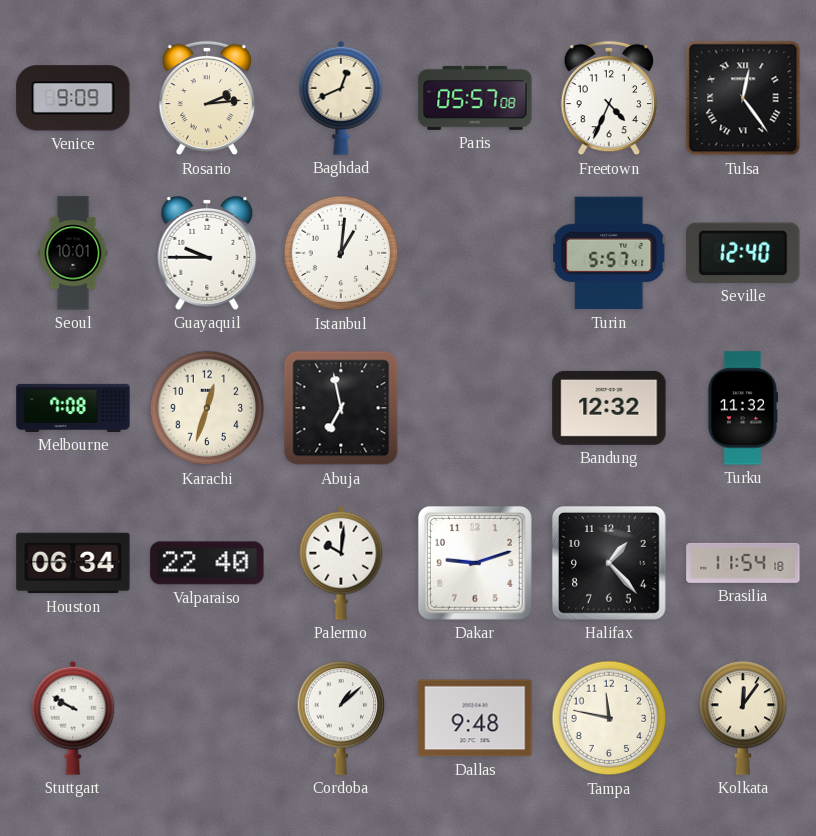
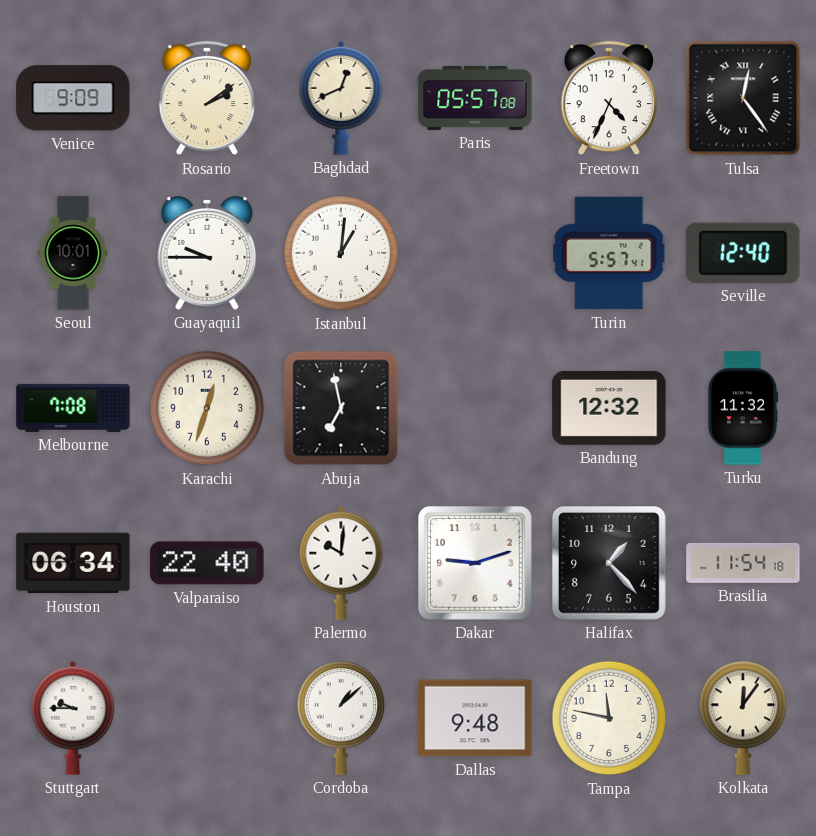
Rosario: 2:14 -> 2:09
Stuttgart: 9:50 -> 9:45
